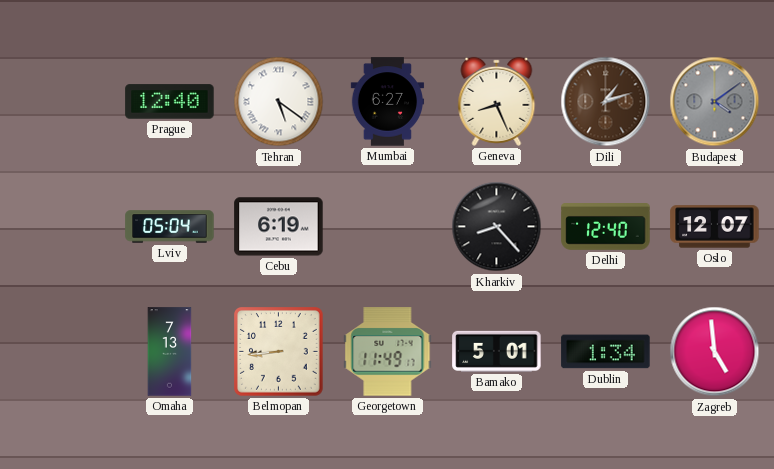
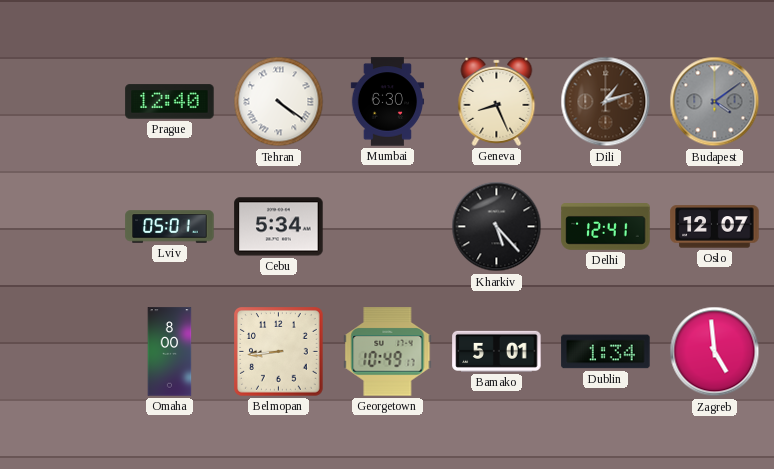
Tehran: 5:21 -> 4:21
Mumbai: 6:27 -> 6:30
Lviv: 05:04 -> 05:01
Cebu: 6:19 -> 5:34
Kharkiv: 8:23 -> 5:23
Delhi: 12:40 -> 12:41
Omaha: 7:13 -> 8:00
Georgetown: 11:49 -> 10:49
